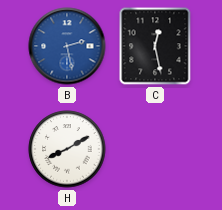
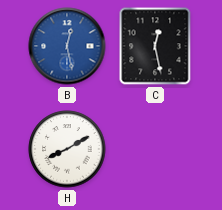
B: 2:28 -> 12:28
